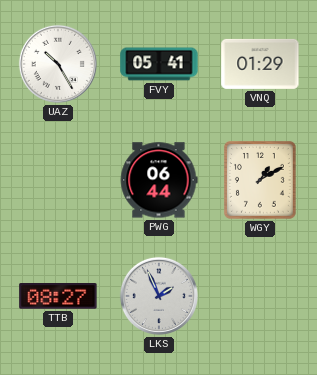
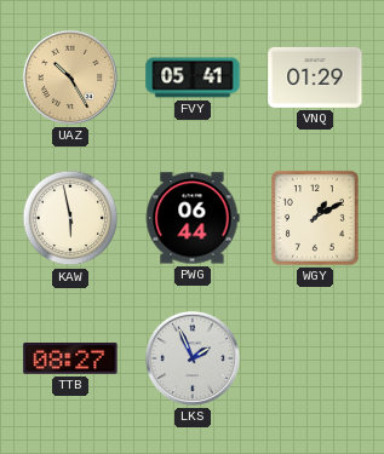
UAZ dial: white -> champagne
KAW: none -> 5:58
